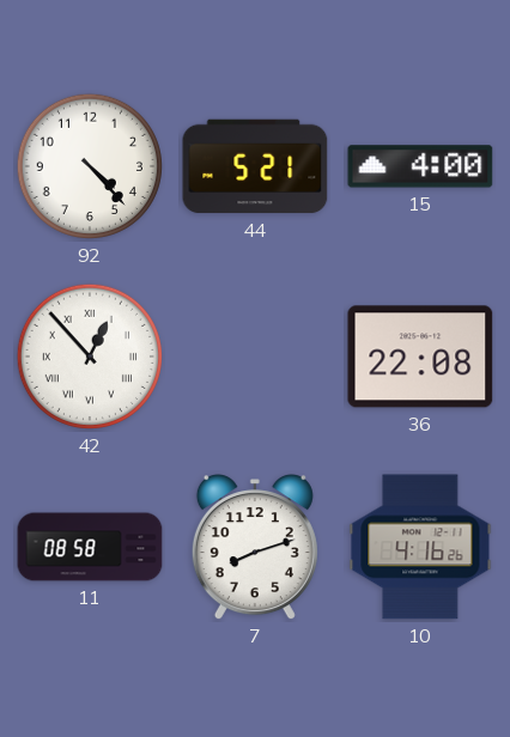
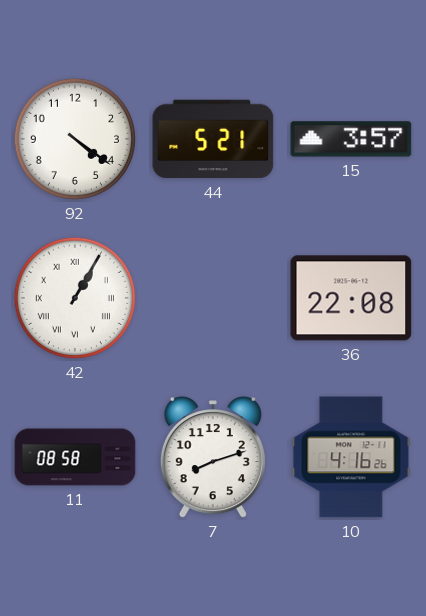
92: 4:23 -> 4:21
15: 4:00 -> 3:57
42: 12:53 -> 1:05
